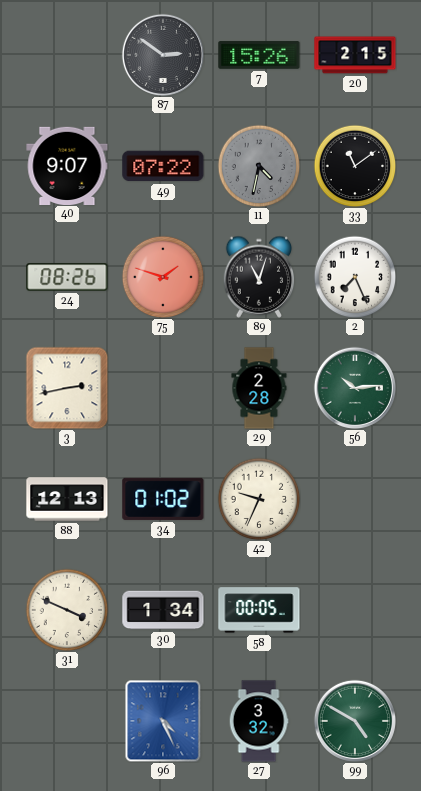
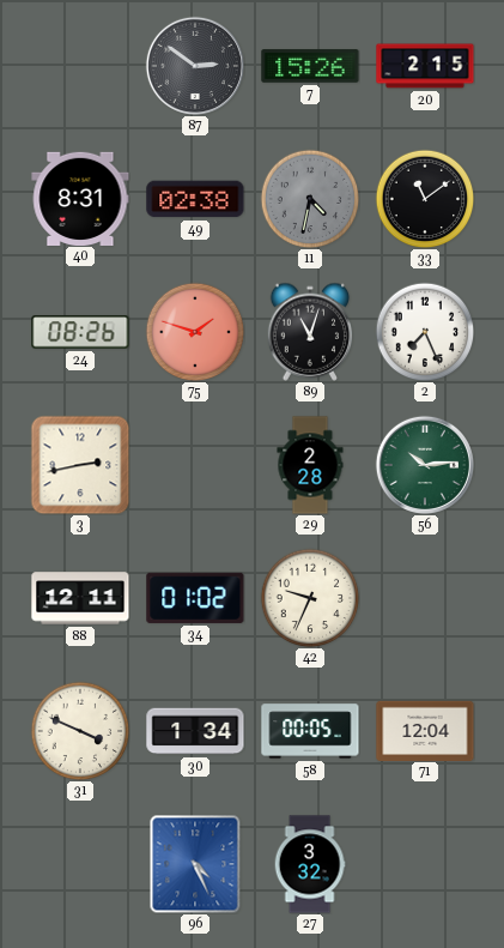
40: 9:07 -> 8:31
49: 07:22 -> 02:38
88: 12:13 -> 12:11
71: none -> 12:04
99: 4:50 -> none
